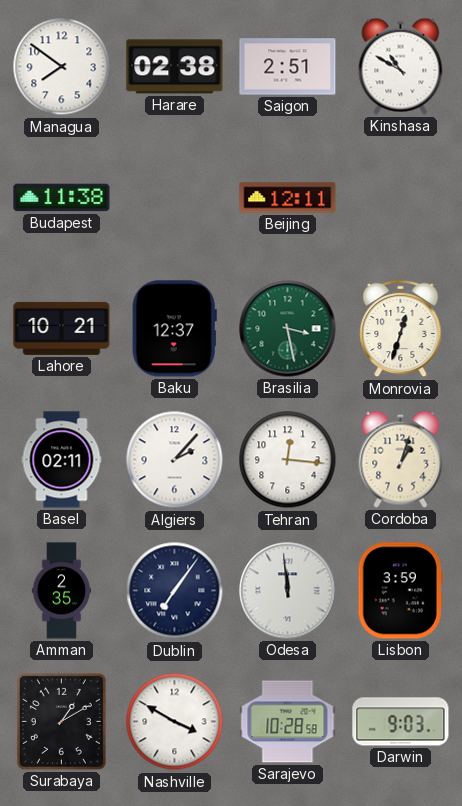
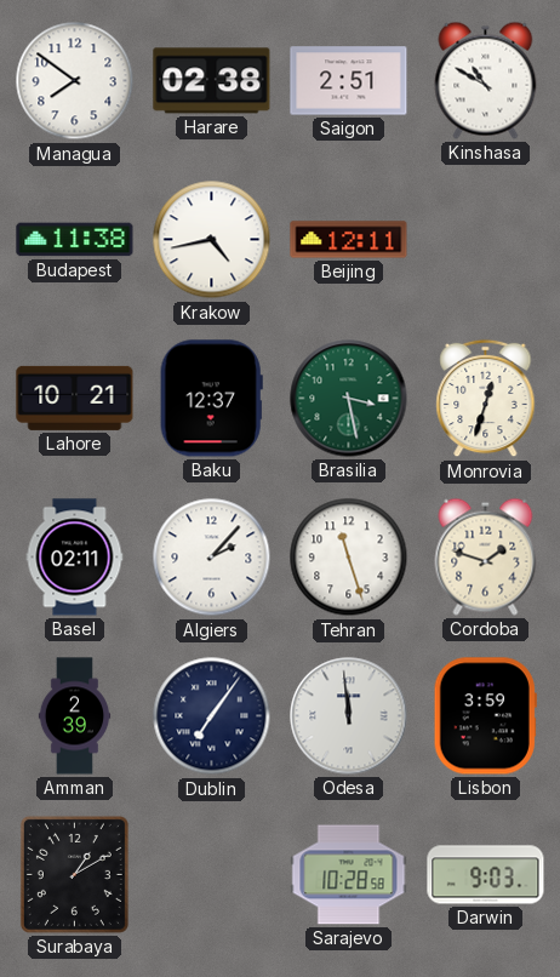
Krakow: none -> 4:43
Tehran: 12:16 -> 11:27
Cordoba: 1:03 -> 1:48
Amman: 2:35 -> 2:39
Nashville: 3:50 -> none
